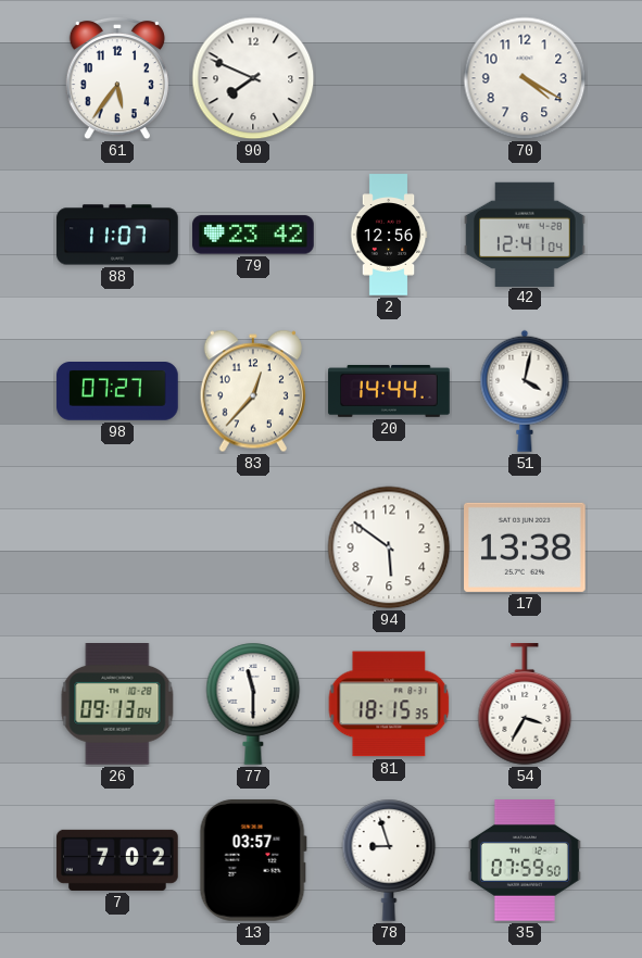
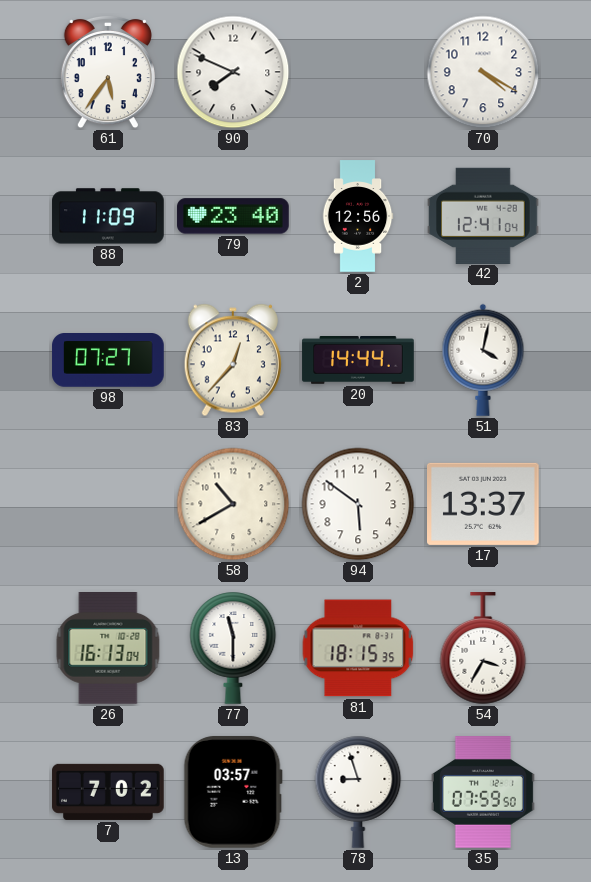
88: 11:07 -> 11:09
79: 23:42 -> 23:40
58: none -> 10:40
17: 13:38 -> 13:37
26: 09:13 -> 16:13
